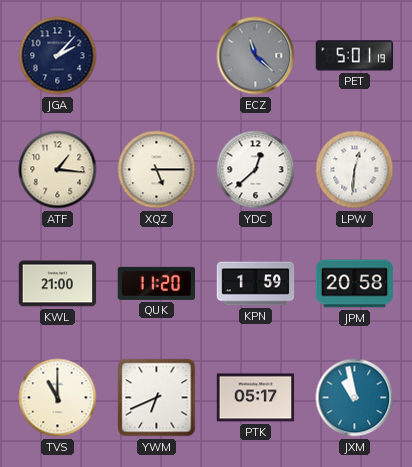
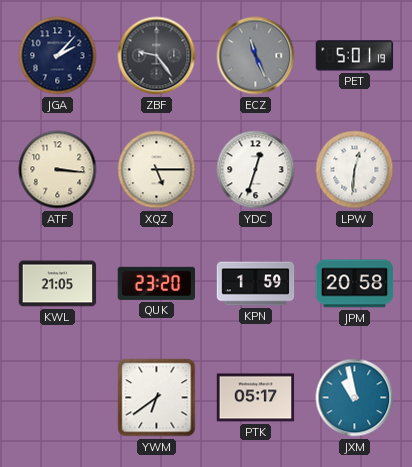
ZBF: none -> 9:24
ECZ: 11:22 -> 11:26
ATF: 1:16 -> 3:16
YDC: 12:38 -> 12:33
KWL: 21:00 -> 21:05
QUK: 11:20 -> 23:20
TVS: 11:00 -> none
YWM: 6:41 -> 6:39
